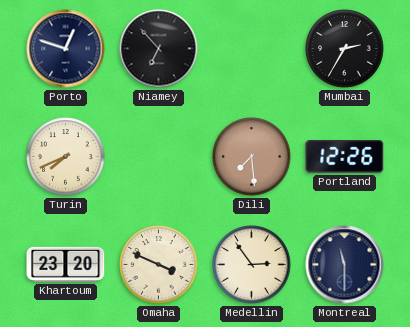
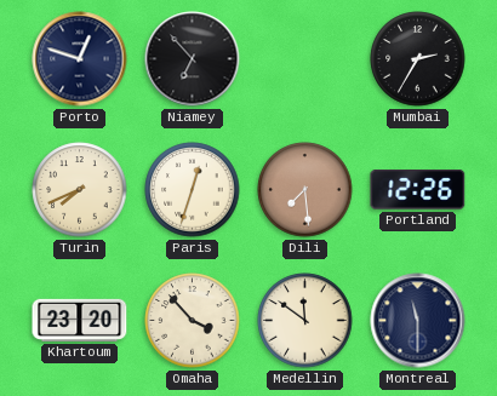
Paris: none -> 12:33
Omaha: 3:49 -> 3:53
Medellin: 2:54 -> 11:51
